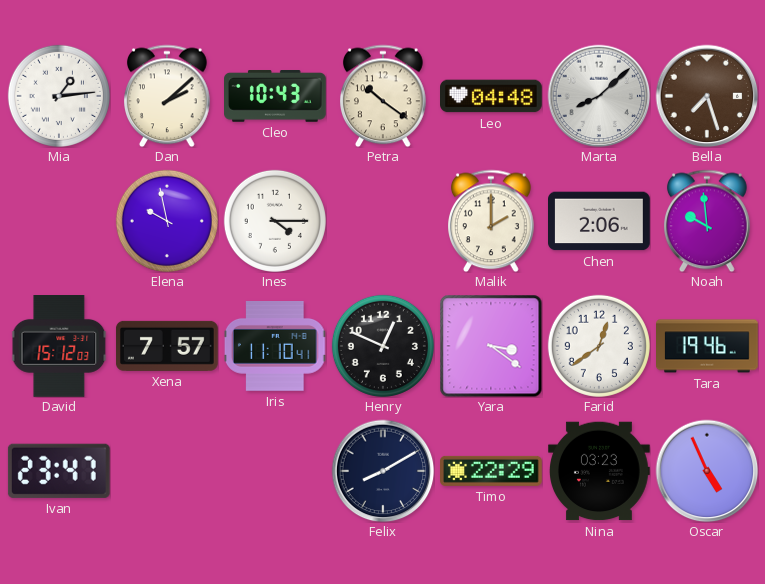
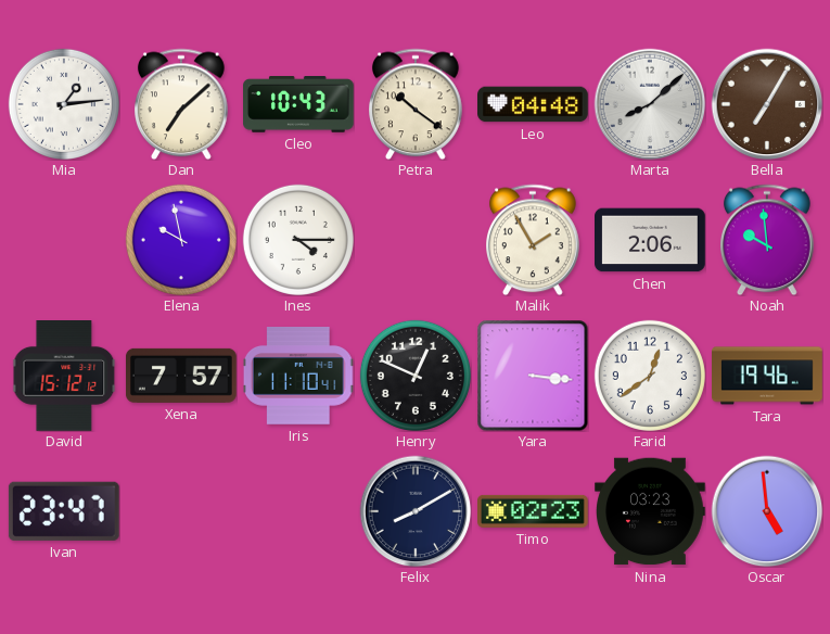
Dan: 2:08 -> 7:08
Bella: 7:27 -> 7:05
Malik: 2:00 -> 1:55
David: 15:12:03 -> 15:12:12
Yara: 3:21 -> 3:16
Timo: 22:29 -> 02:23
Oscar: 4:56 -> 4:59
